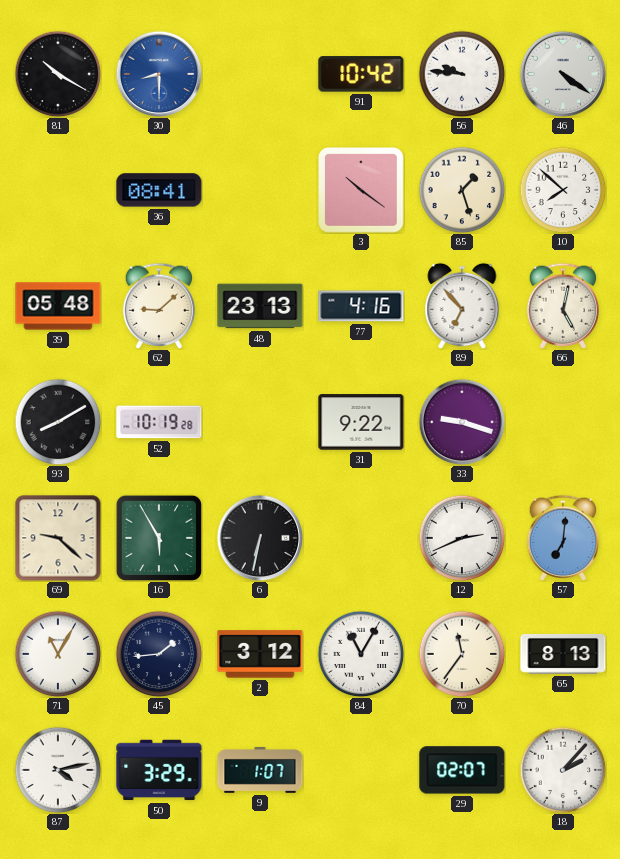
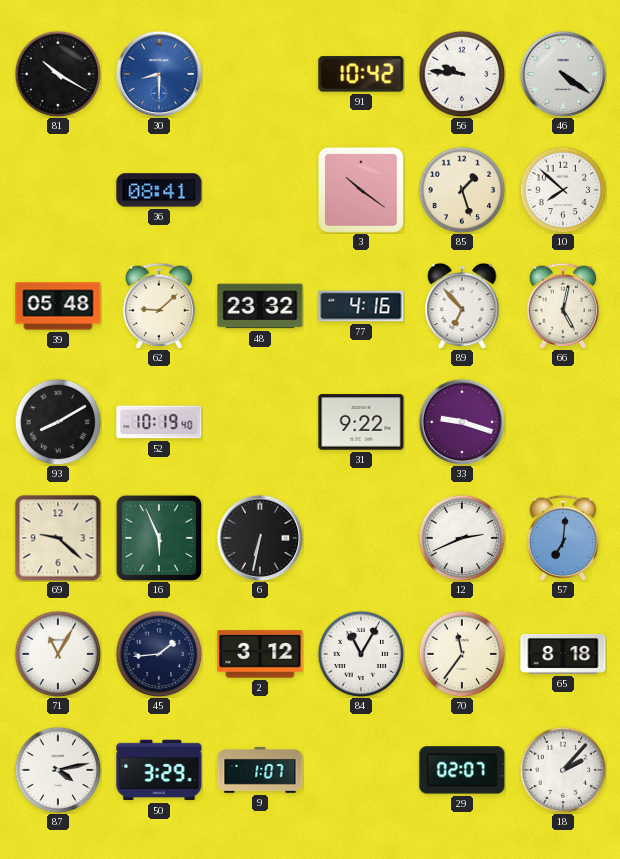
48: 23:13 -> 23:32
52: 10:19:28 -> 10:19:40
16: 5:55 -> 5:56
65: 8:13 -> 8:18
